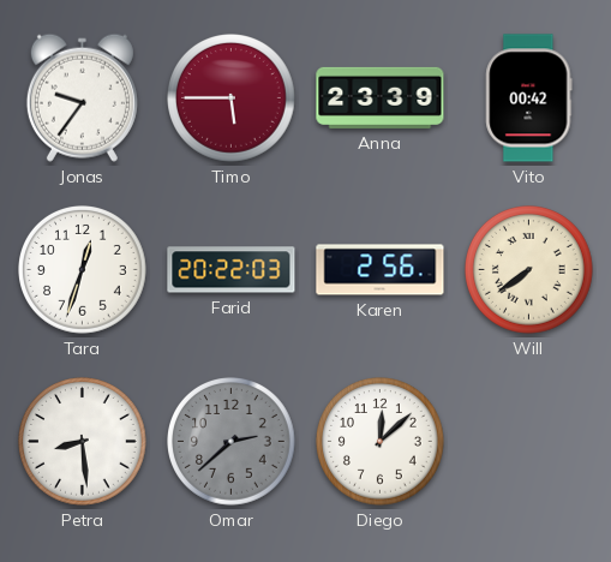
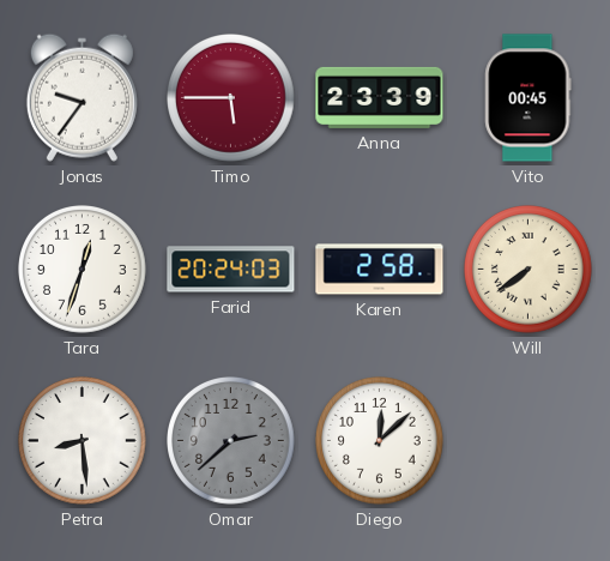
Vito: 00:42 -> 00:45
Farid: 20:22 -> 20:24
Karen: 2:56 -> 2:58
